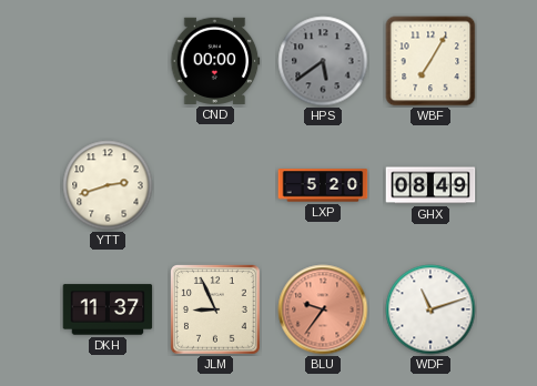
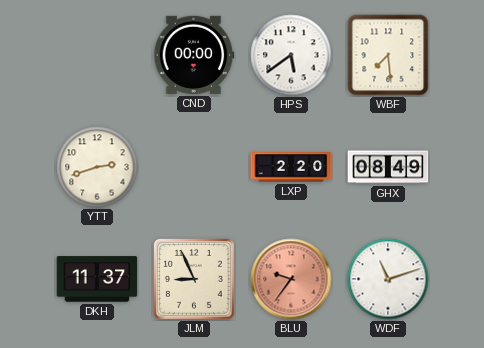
HPS dial: grey -> white
WBF: 7:05 -> 7:29
LXP: 5:20 -> 2:20
